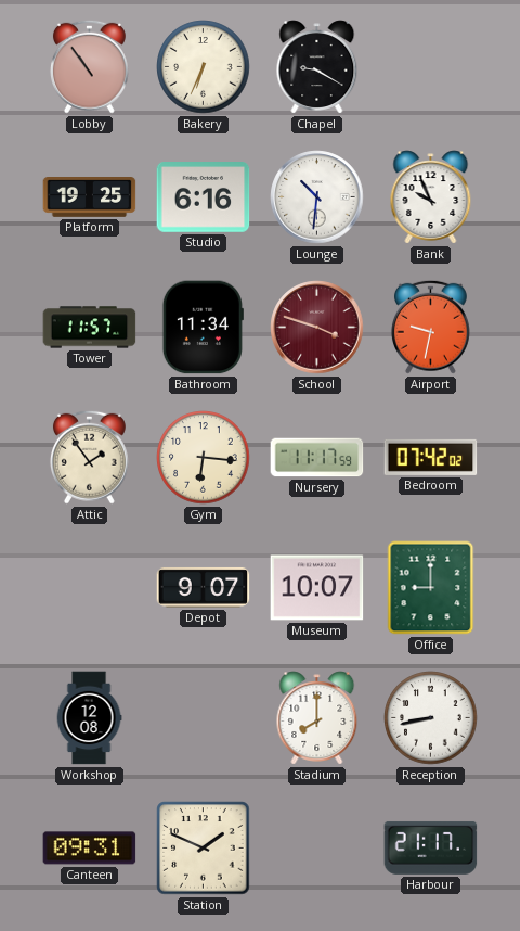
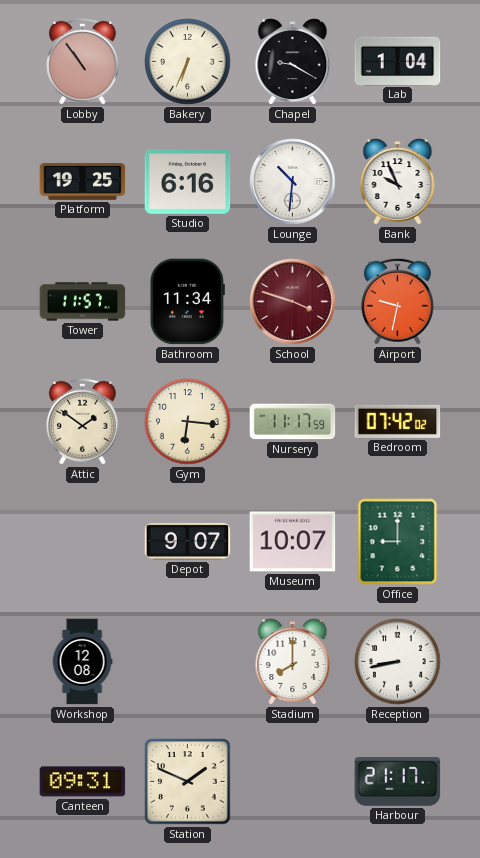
Lab: none -> 1:04
Attic: 1:54 -> 1:51
